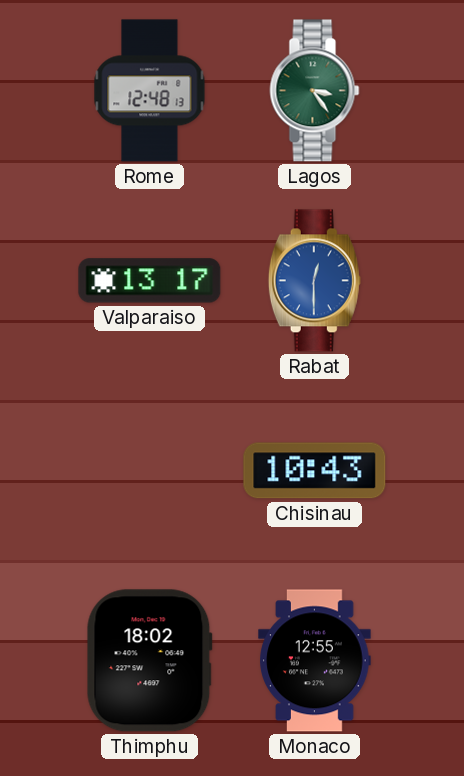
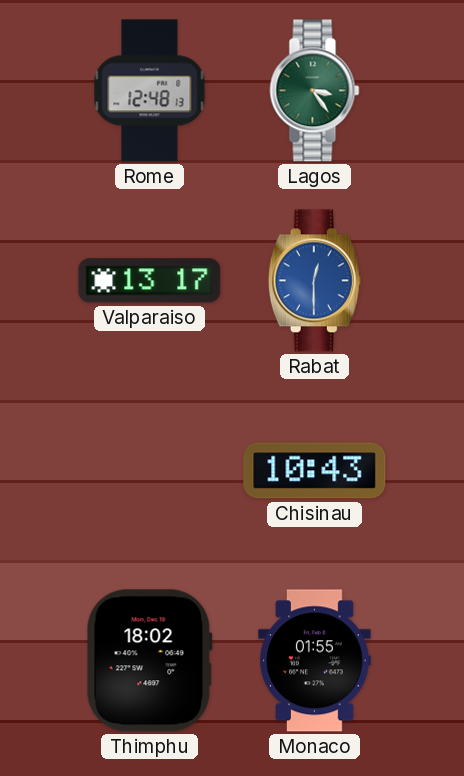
Monaco: 12:55 -> 01:55
